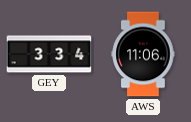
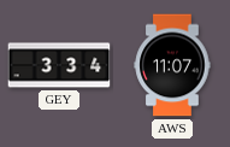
AWS: 11:06 -> 11:07
